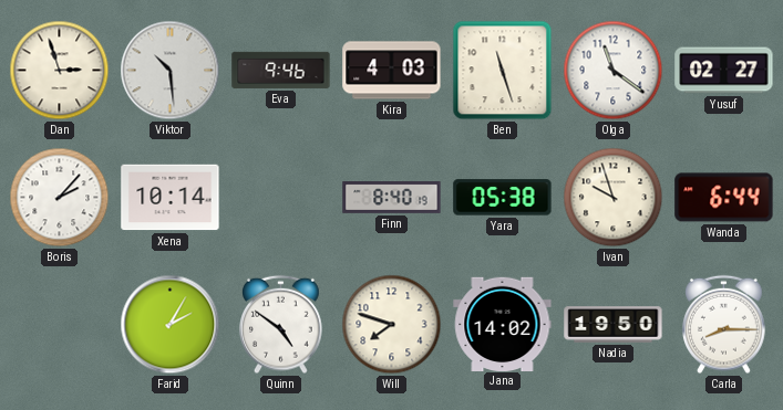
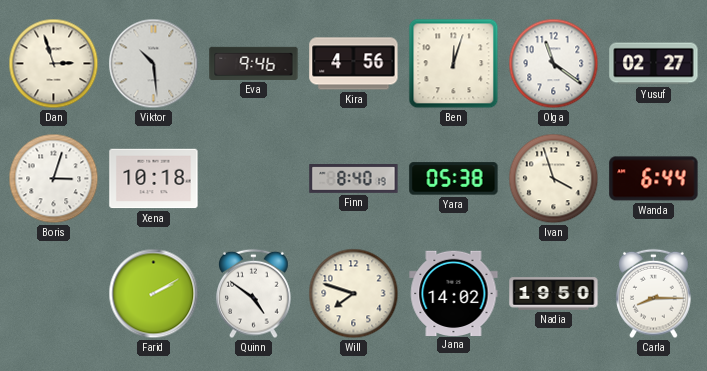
Kira: 4:03 -> 4:56
Ben: 11:27 -> 12:03
Boris: 2:07 -> 3:03
Xena: 10:14 -> 10:18
Ivan: 9:57 -> 3:57
Farid: 2:05 -> 2:10
